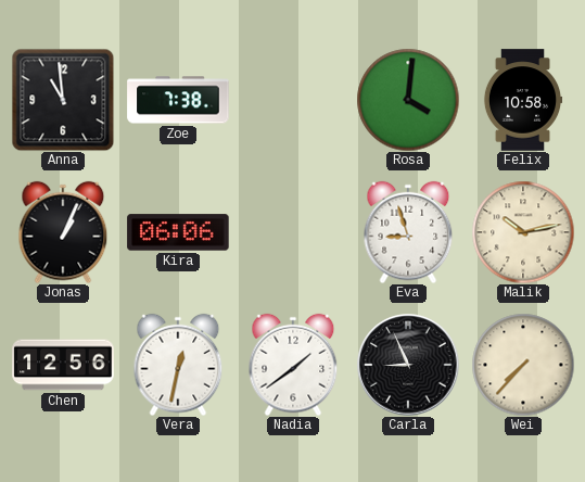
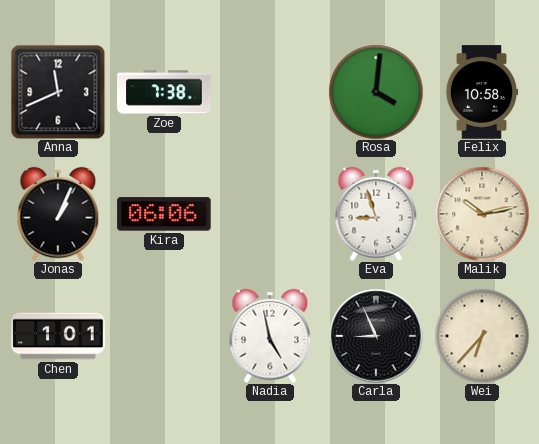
Anna: 10:59 -> 11:41
Chen: 12:56 -> 1:01
Vera: 12:32 -> none
Nadia: 1:39 -> 4:58
Wei: 7:37 -> 6:37
